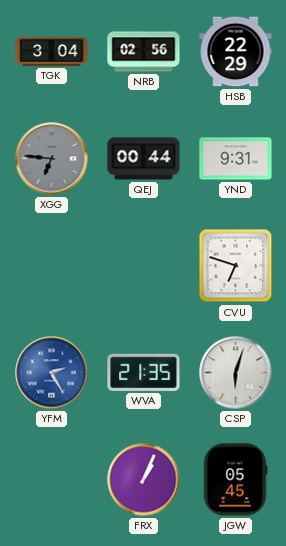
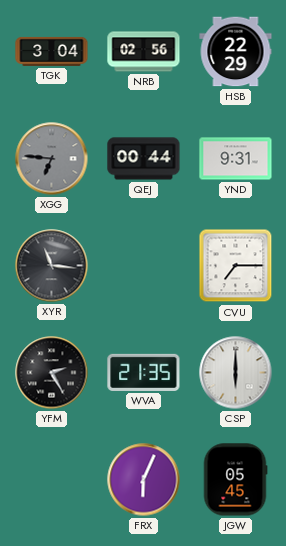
XYR: none -> 11:16
CVU: 6:48 -> 7:15
YFM dial: blue -> black
CSP: 6:03 -> 6:00
FRX: 1:04 -> 6:04
